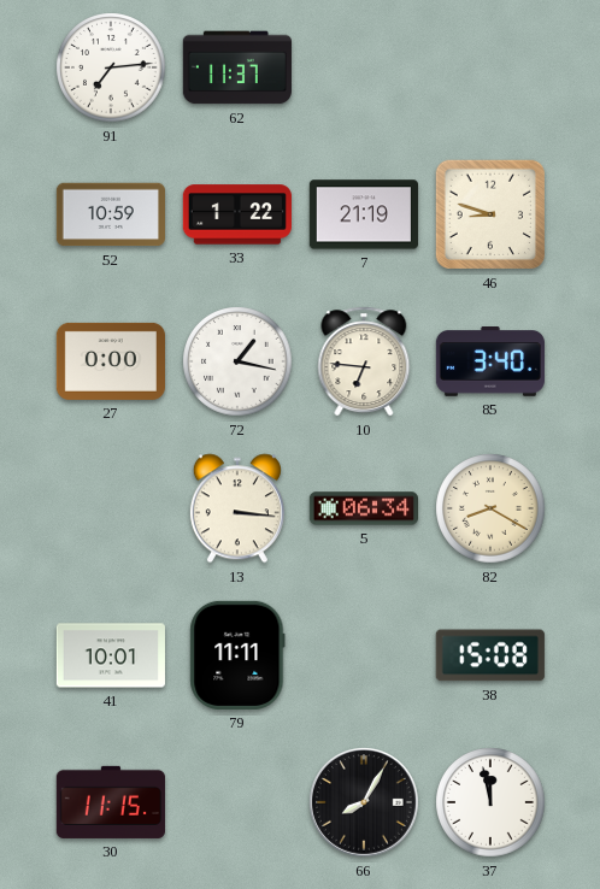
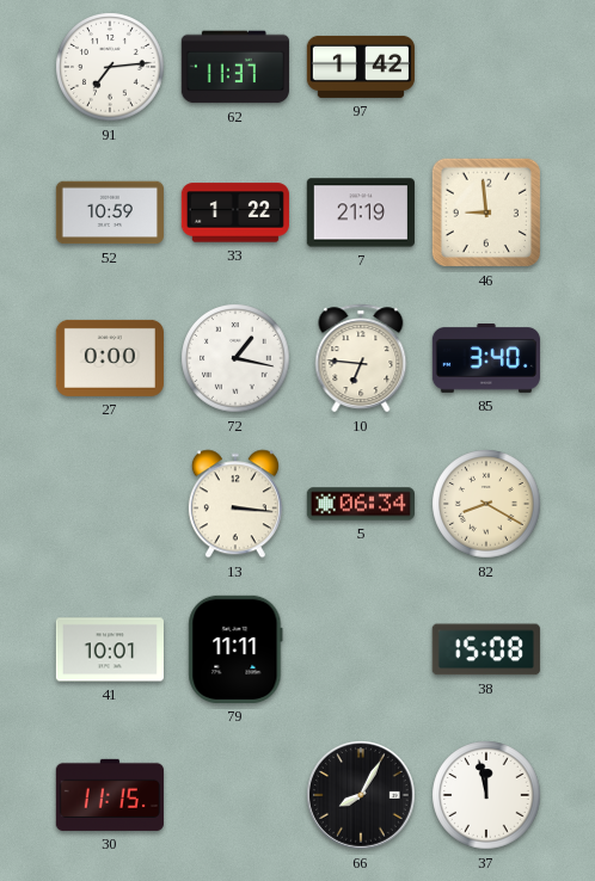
97: none -> 1:42
46: 8:48 -> 8:59
